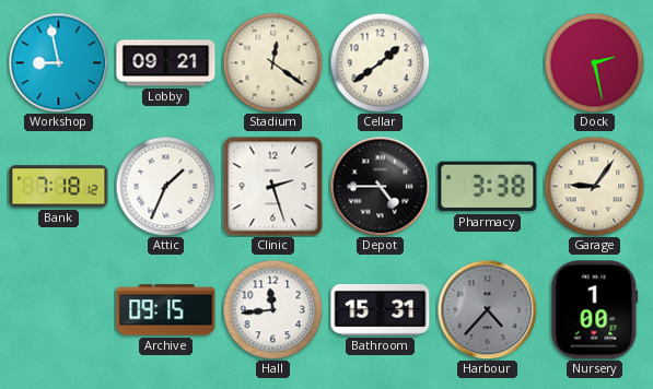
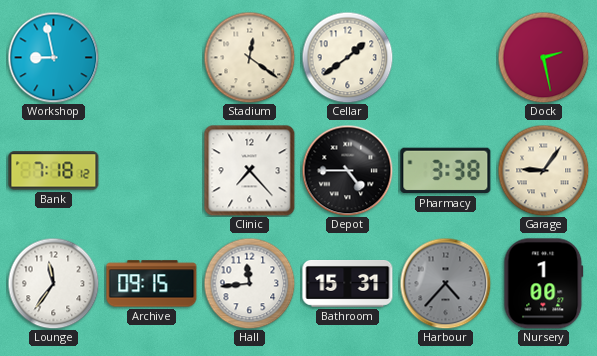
Lobby: 09:21 -> none
Attic: 1:34 -> none
Clinic: 2:27 -> 7:23
Lounge: none -> 11:36
